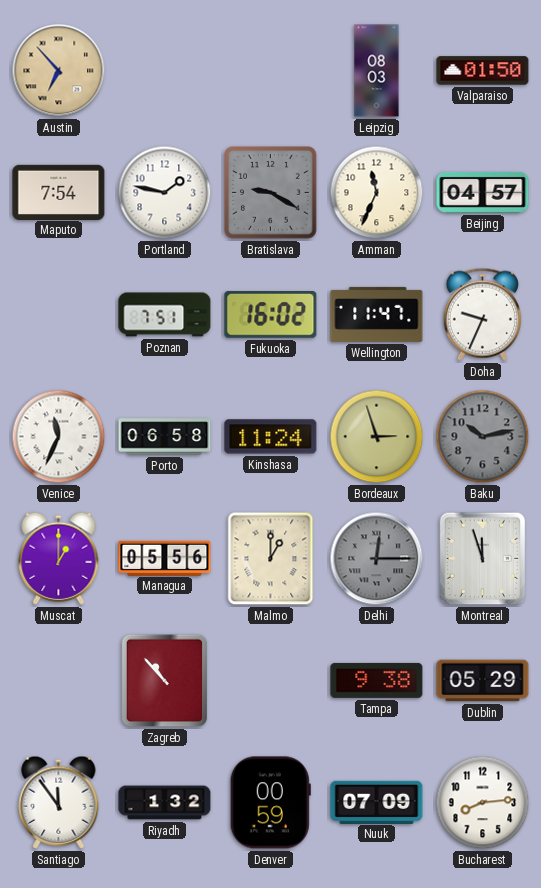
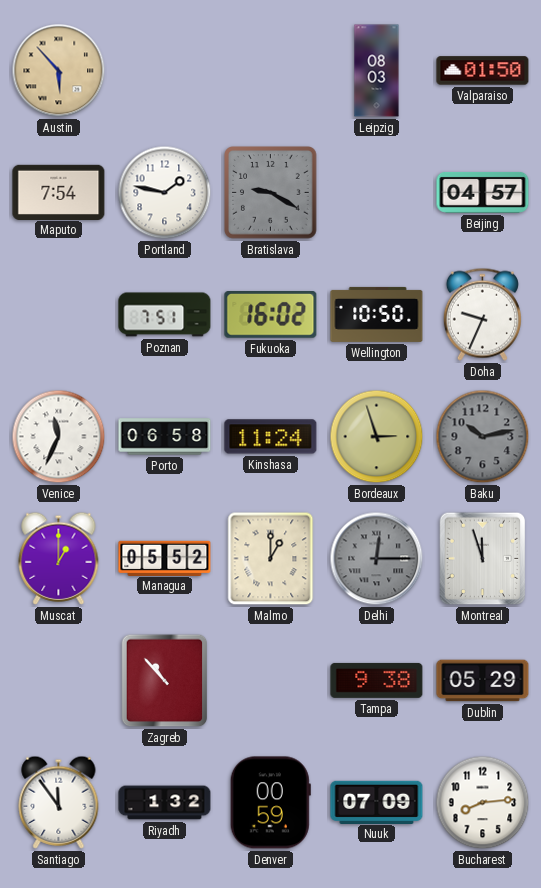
Austin: 6:53 -> 5:53
Amman: 11:34 -> none
Wellington: 11:47 -> 10:50
Managua: 05:56 -> 05:52
